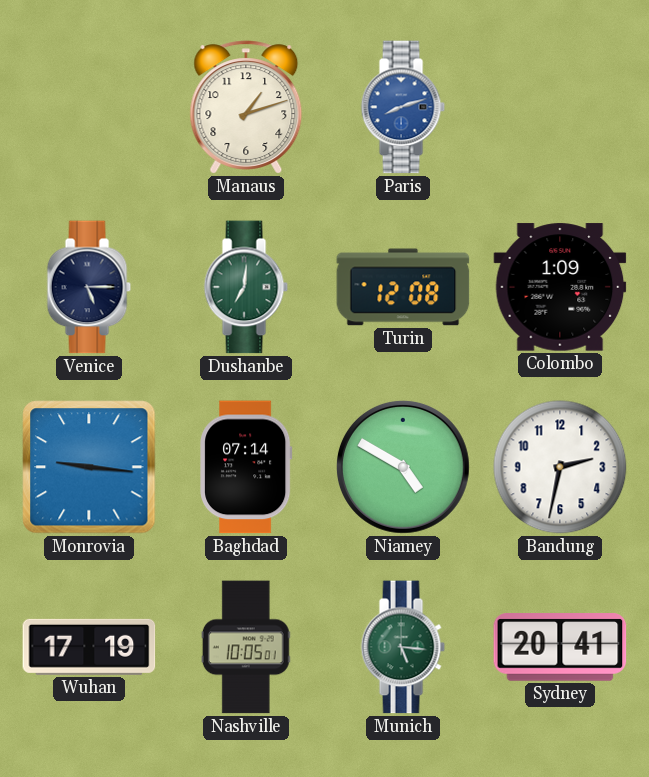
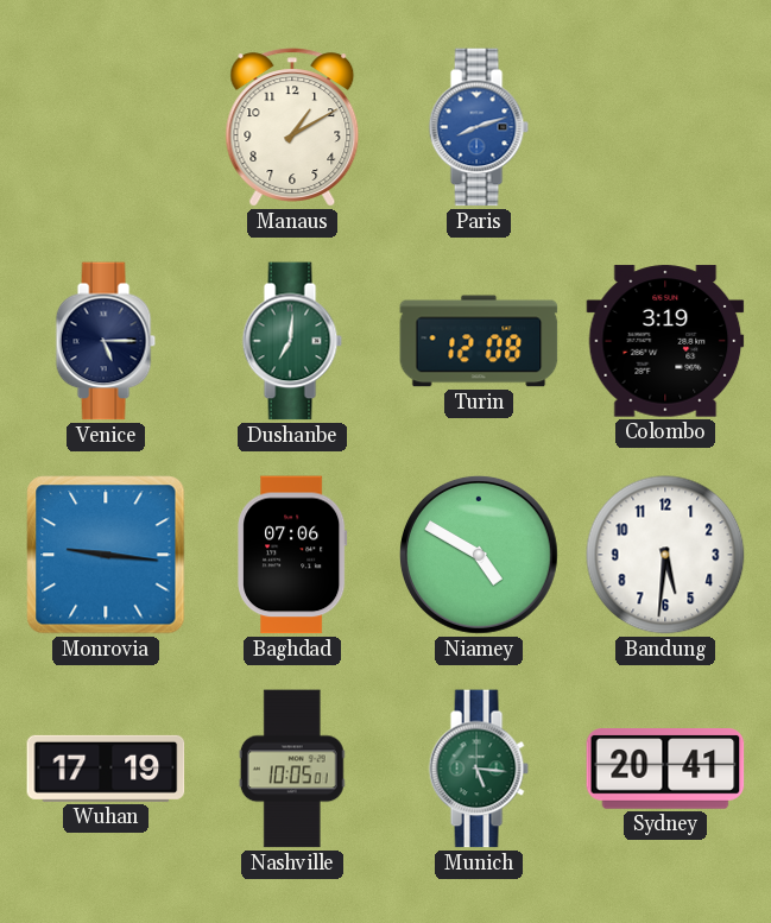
Manaus: 1:12 -> 1:10
Colombo: 1:09 -> 3:19
Baghdad: 07:14 -> 07:06
Bandung: 2:32 -> 5:31
